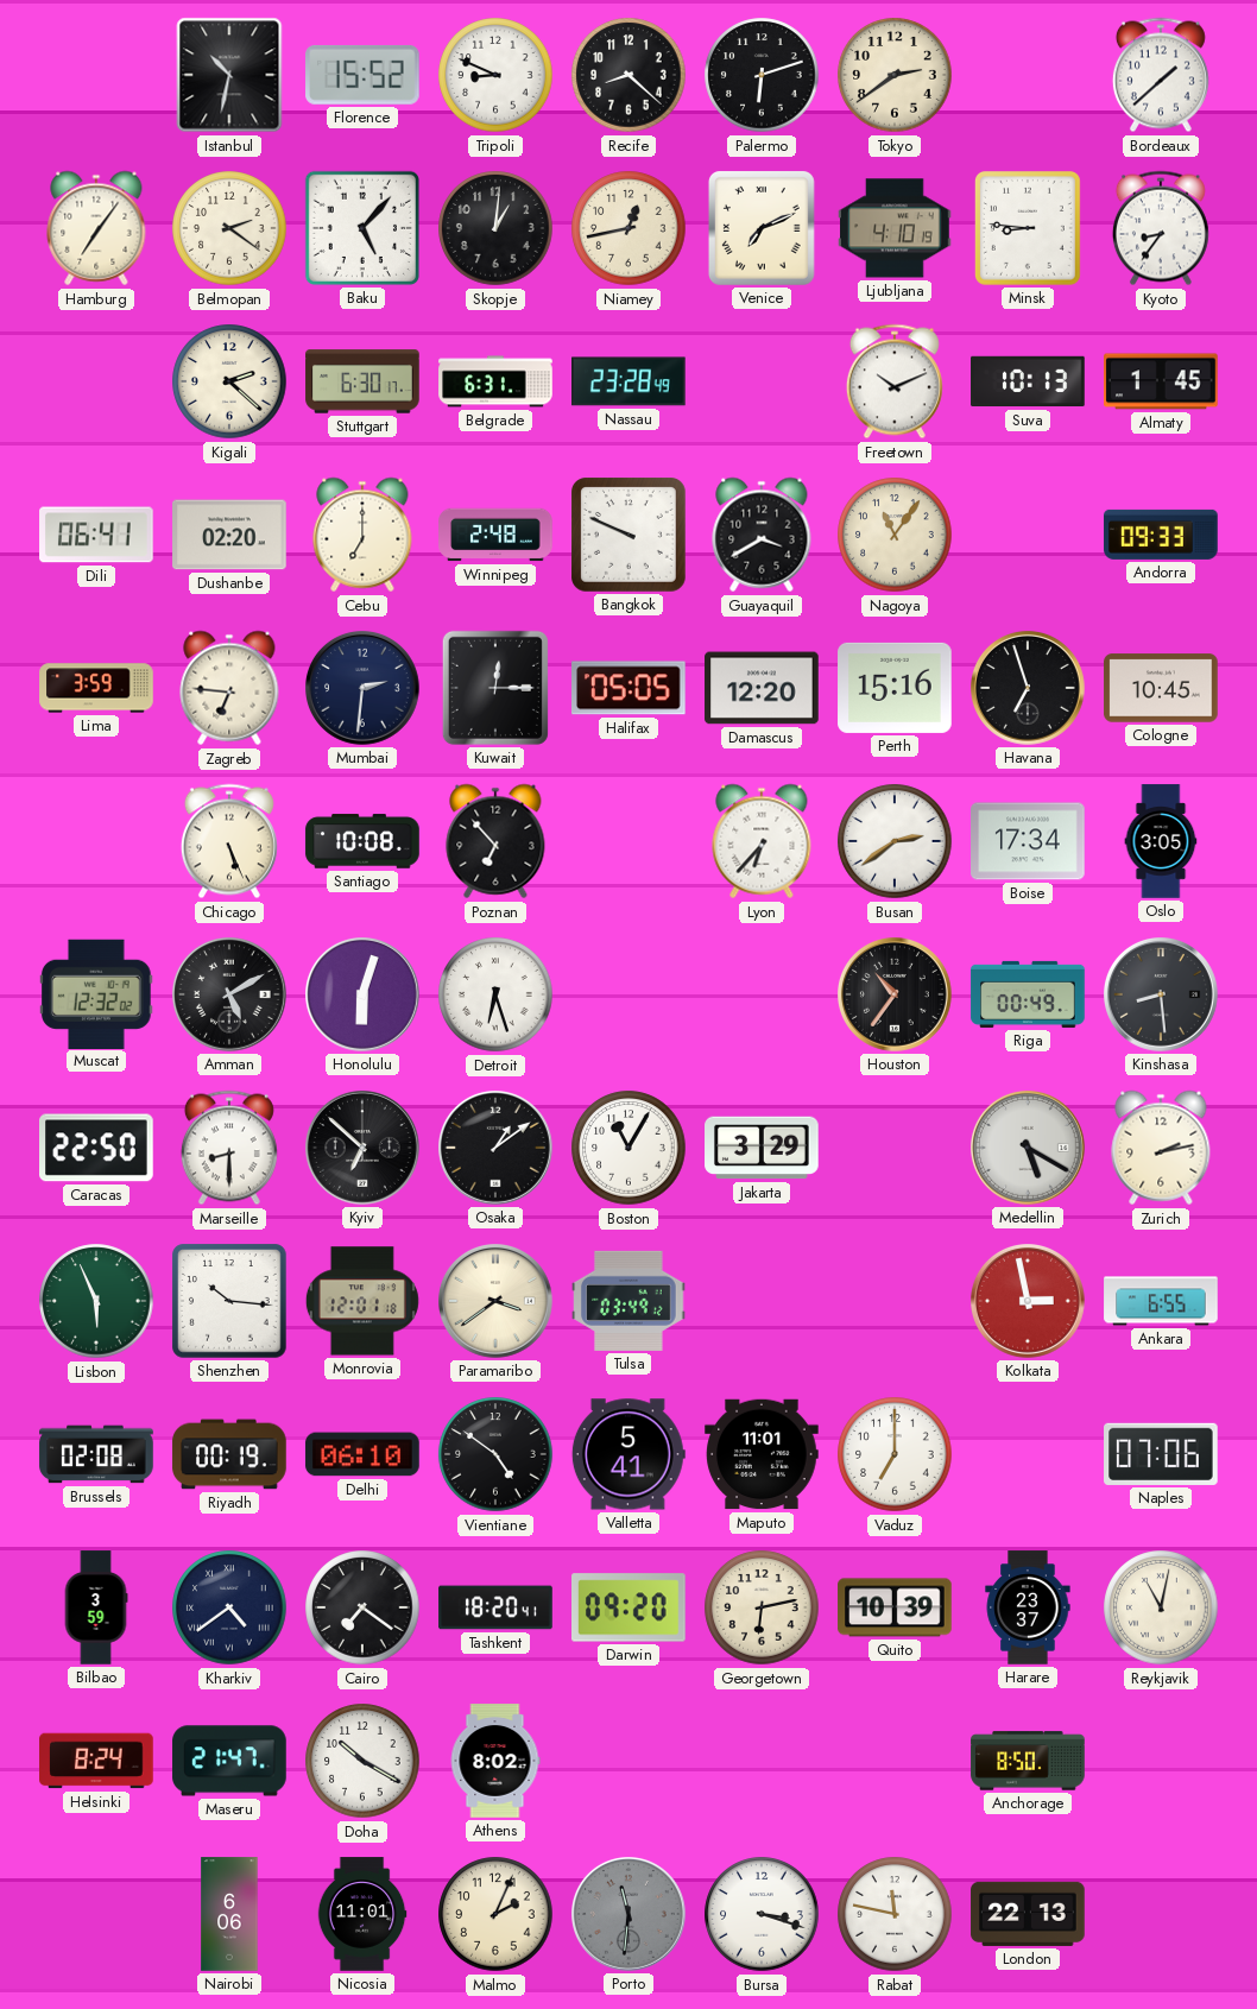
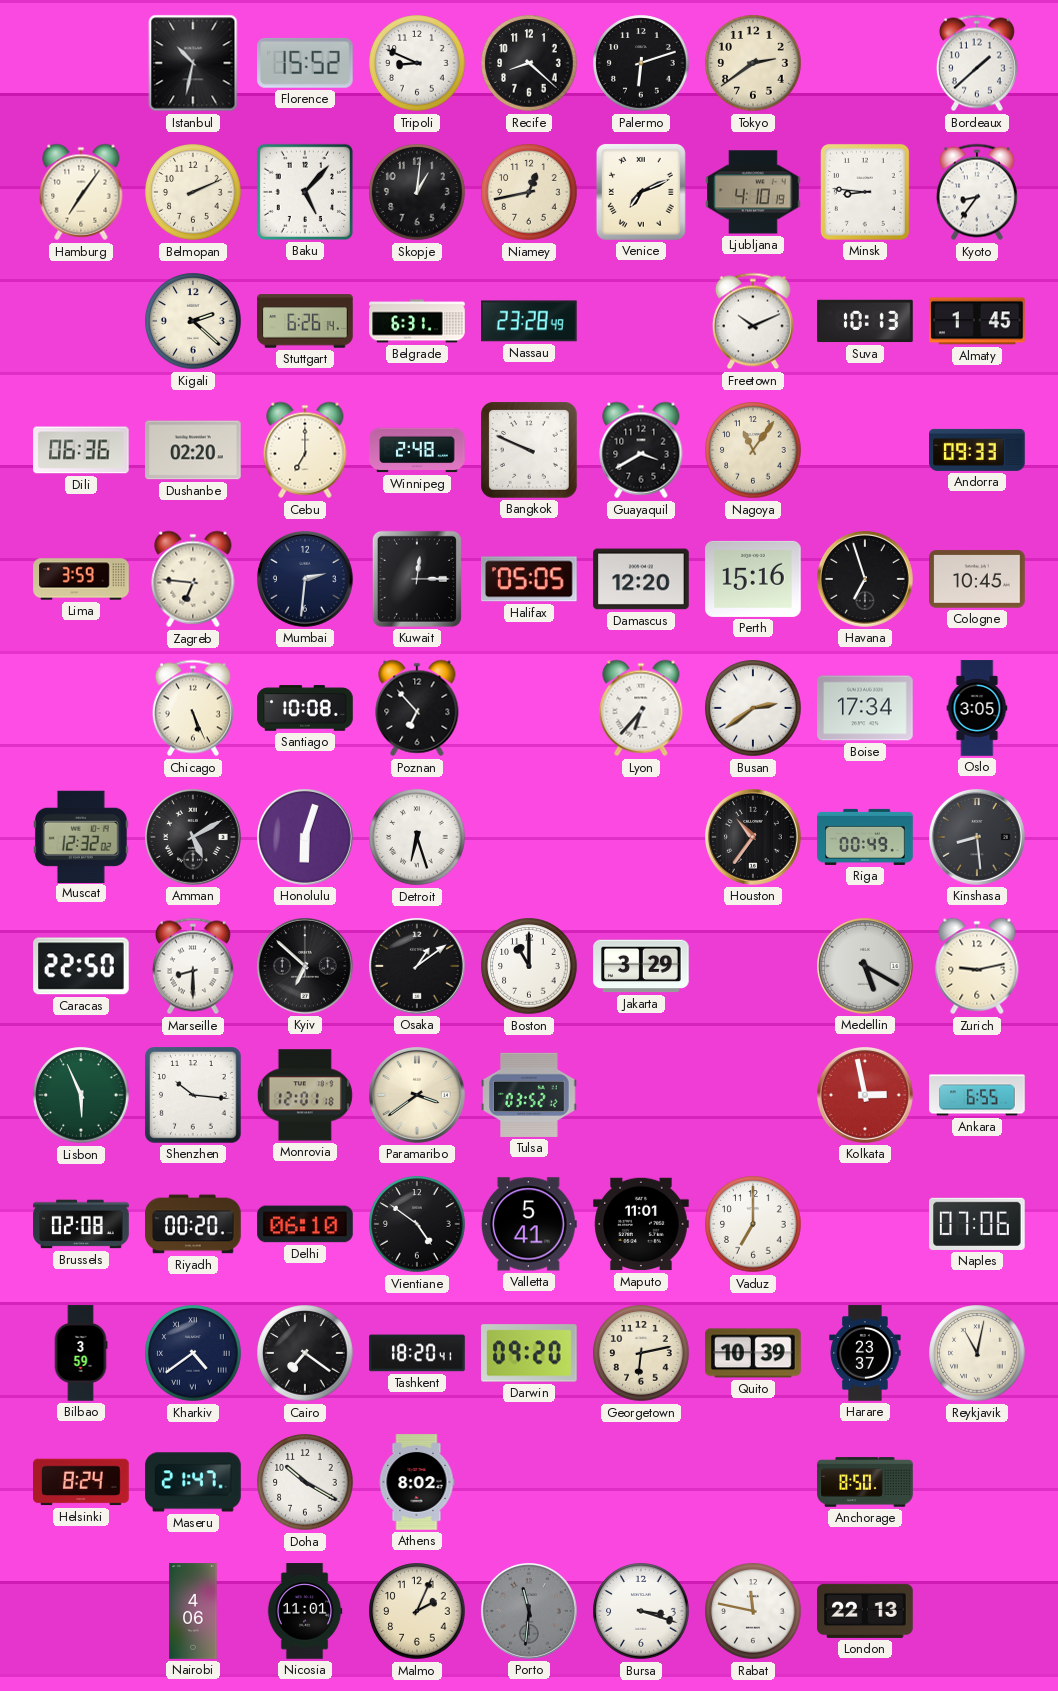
Belmopan: 2:21 -> 2:11
Stuttgart: 6:30 -> 6:26
Dili: 06:41 -> 06:36
Boston: 11:05 -> 11:00
Zurich: 2:13 -> 9:13
Tulsa: 03:49 -> 03:52
Riyadh: 00:19 -> 00:20
Nairobi: 6:06 -> 4:06
